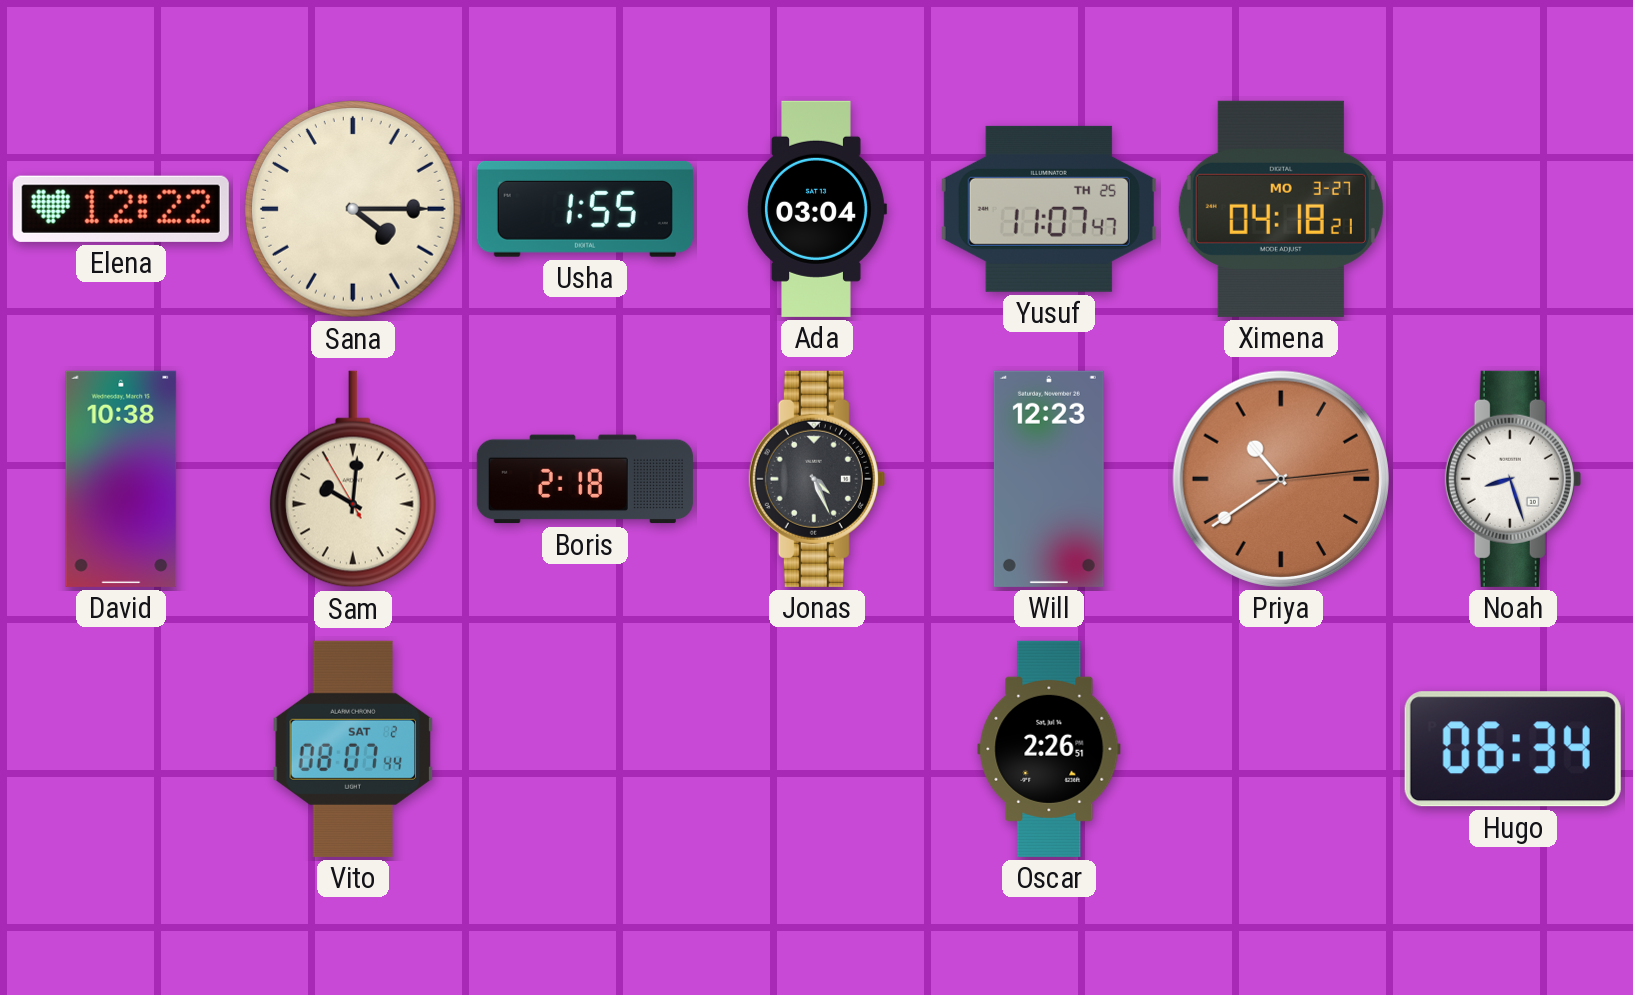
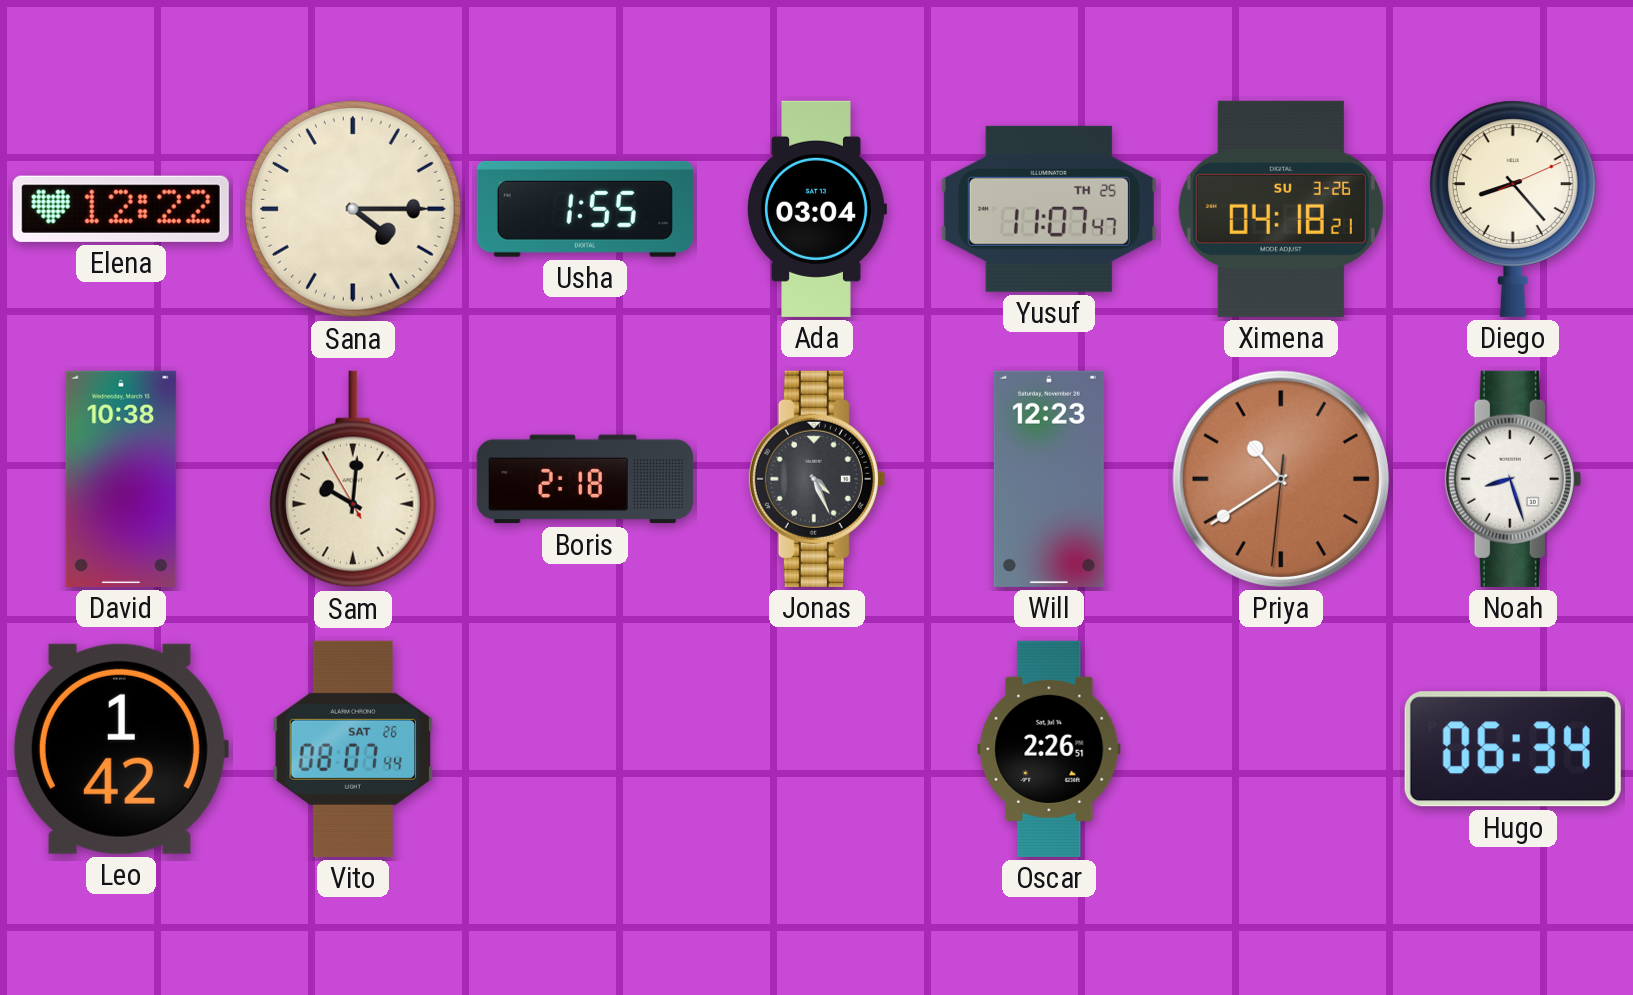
Ximena date: MO 3-27 -> SU 3-26
Diego: none -> 8:23
Priya: 10:39:14 -> 10:39:31
Leo: none -> 1:42
Vito date: SAT 2 -> SAT 26
